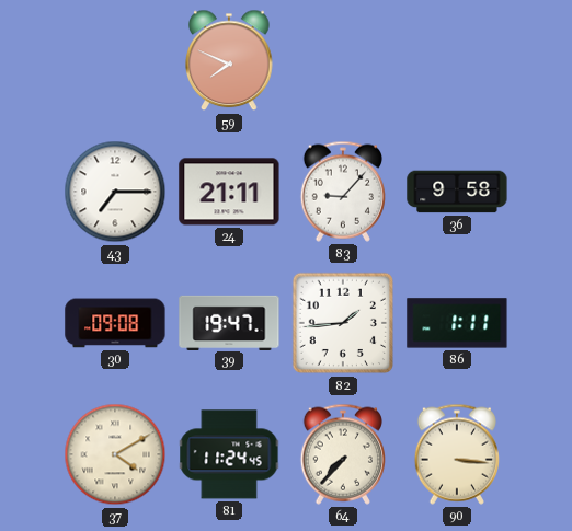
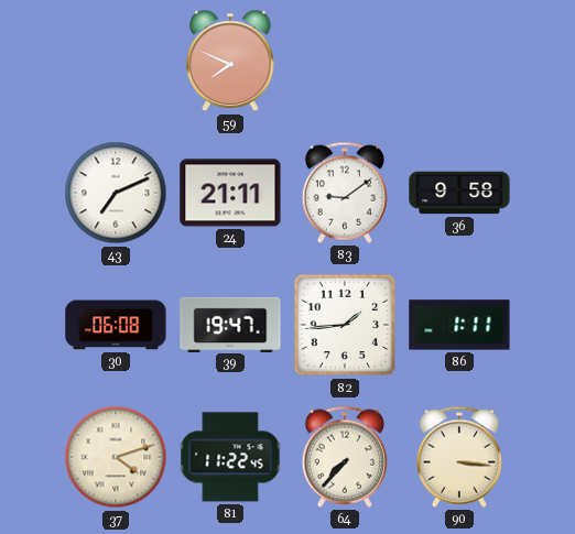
43: 7:15 -> 7:11
83: 9:07 -> 9:09
30: 09:08 -> 06:08
37: 4:10 -> 4:12
81: 11:24 -> 11:22
